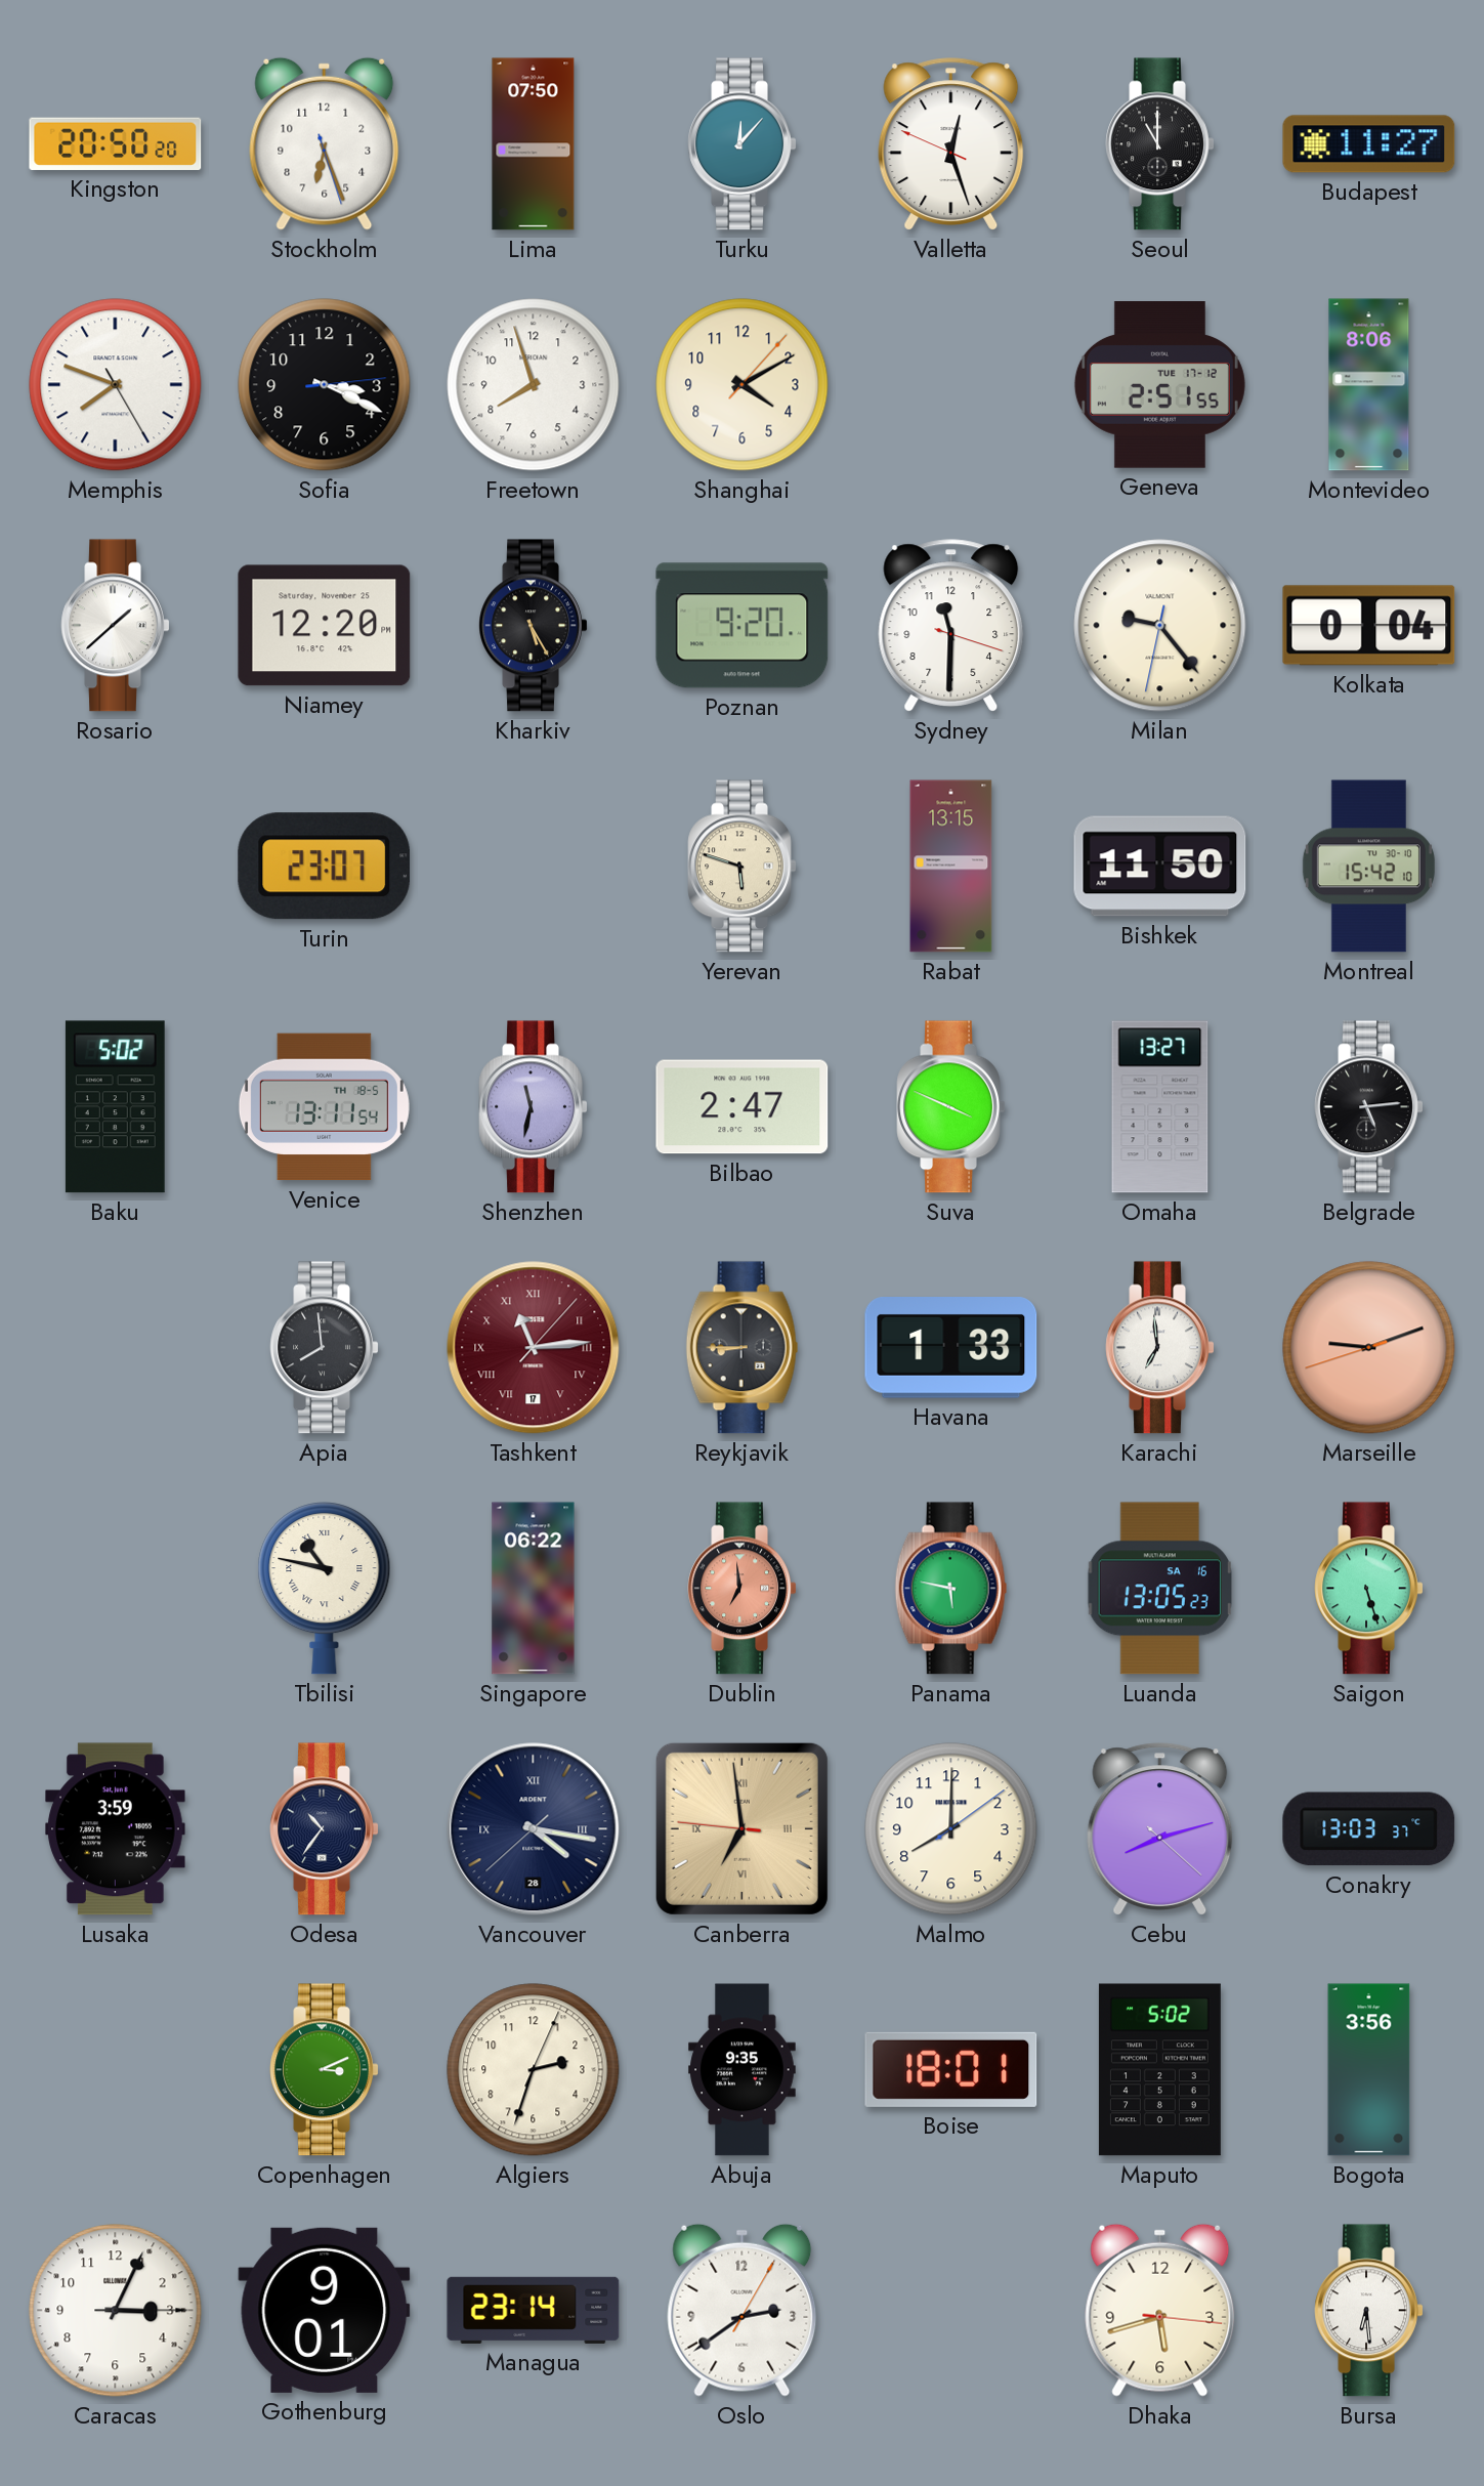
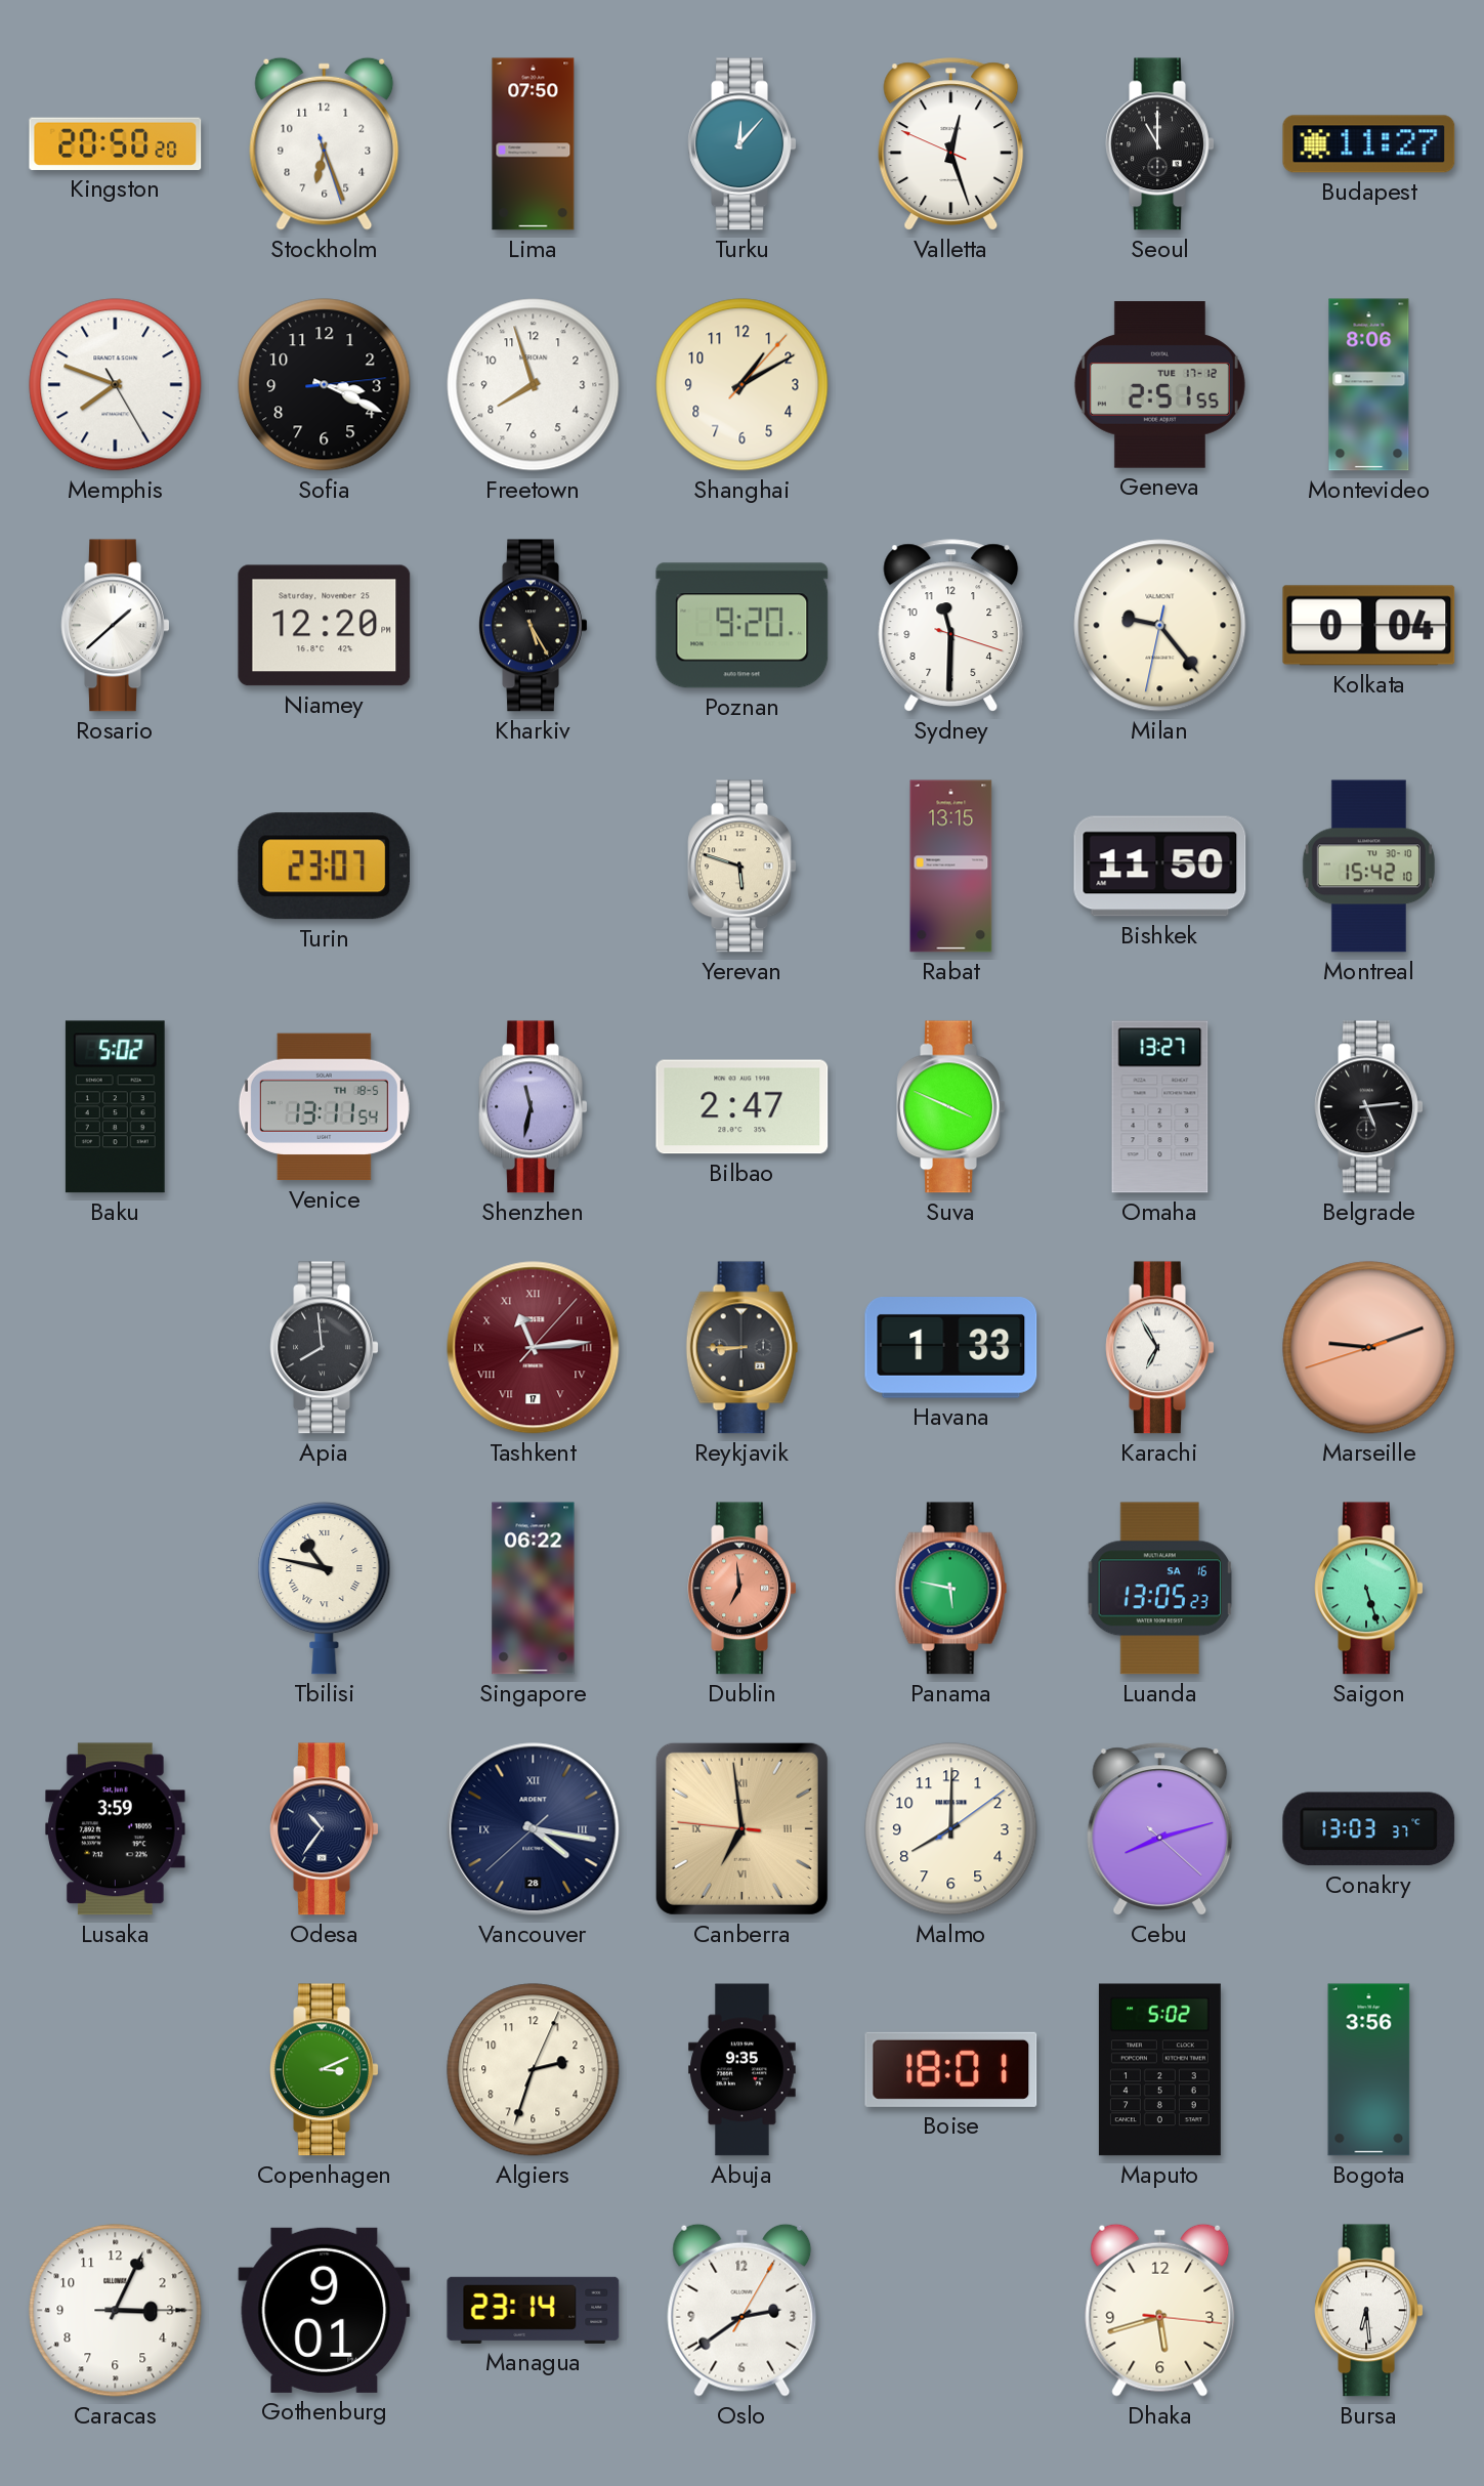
Shanghai: 4:10 -> 1:10
Karachi: 6:59 -> 6:55
